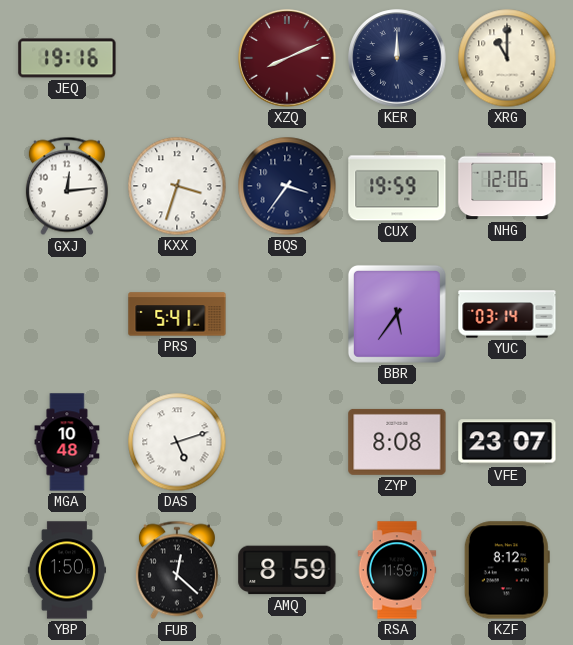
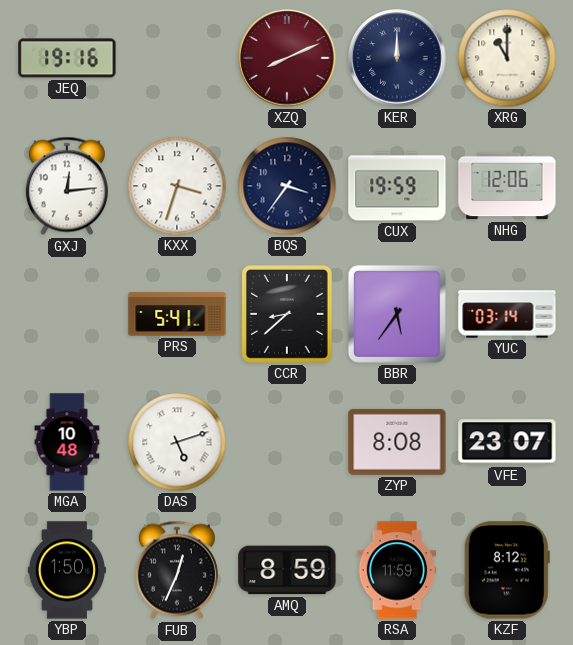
CCR: none -> 8:38
FUB: 12:22 -> 12:34
